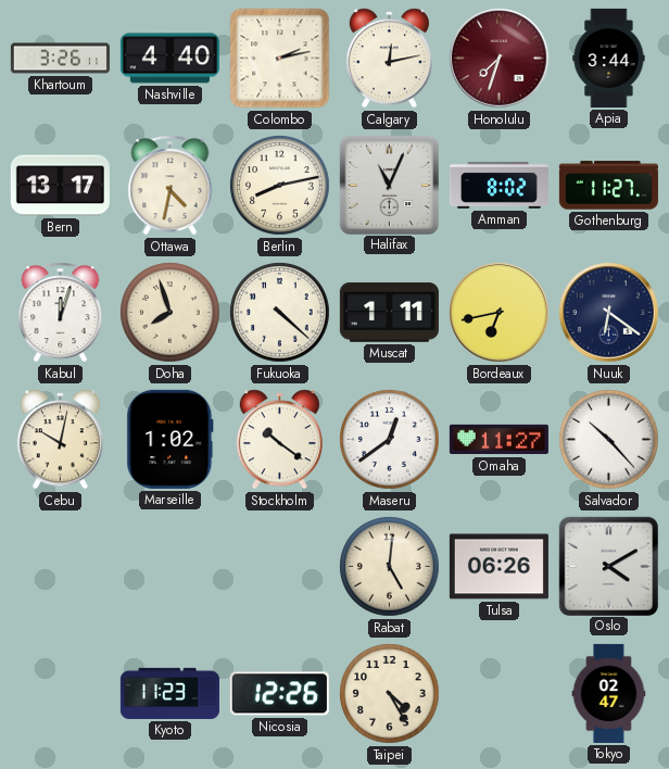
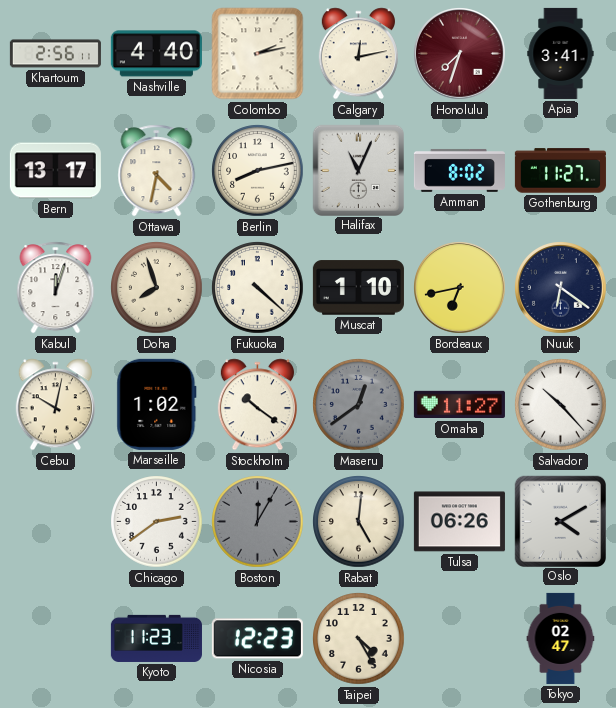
Khartoum: 3:26 -> 2:56
Apia: 3:44 -> 3:41
Muscat: 1:11 -> 1:10
Maseru dial: white -> grey
Chicago: none -> 2:39
Boston: none -> 12:05
Nicosia: 12:26 -> 12:23
